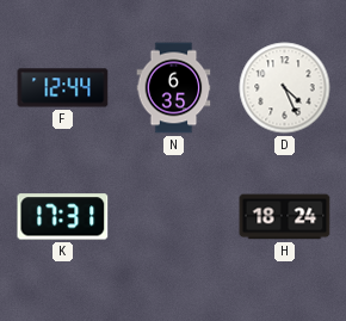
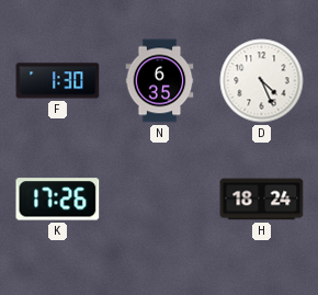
F: 12:44 -> 1:30
K: 17:31 -> 17:26
